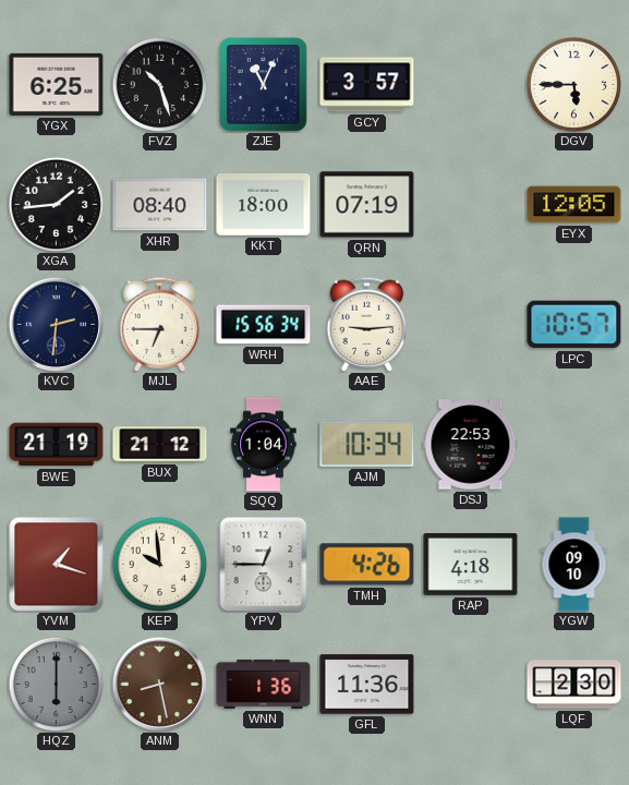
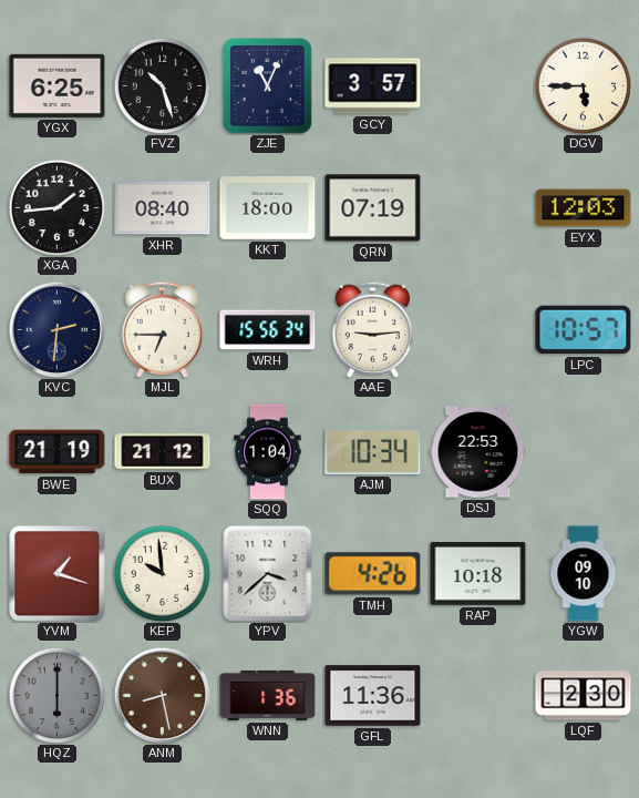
EYX: 12:05 -> 12:03
YPV: 12:45 -> 3:38
RAP: 4:18 -> 10:18
